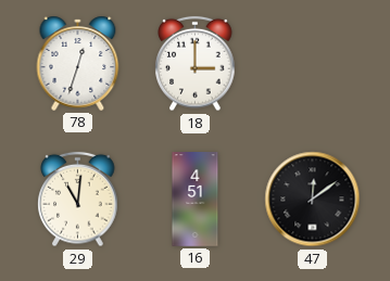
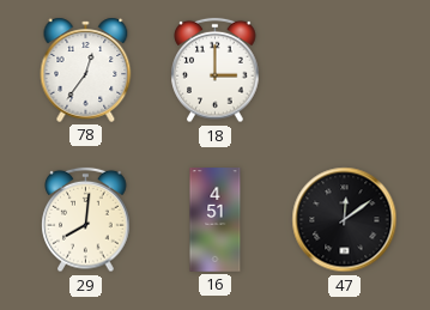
78: 12:33 -> 12:36
29: 11:01 -> 8:01
